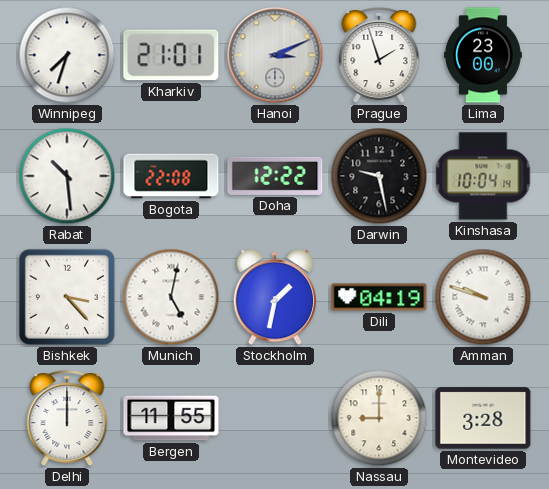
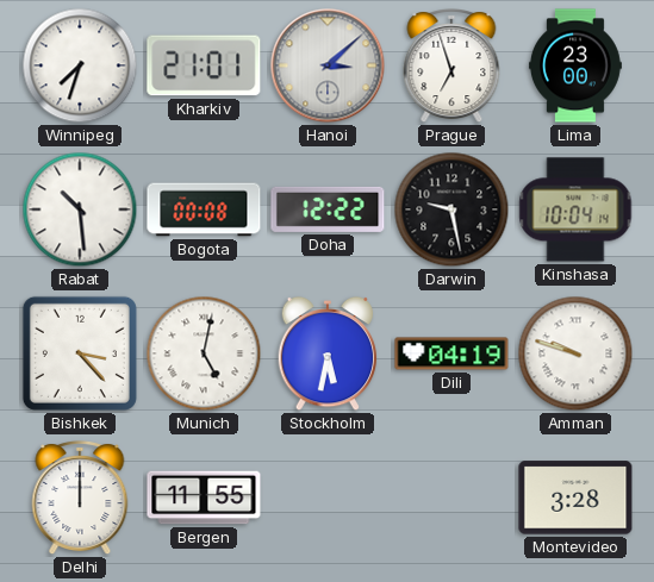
Hanoi: 3:11 -> 3:08
Prague: 1:57 -> 6:57
Bogota: 22:08 -> 00:08
Stockholm: 1:32 -> 5:32
Nassau: 9:00 -> none
